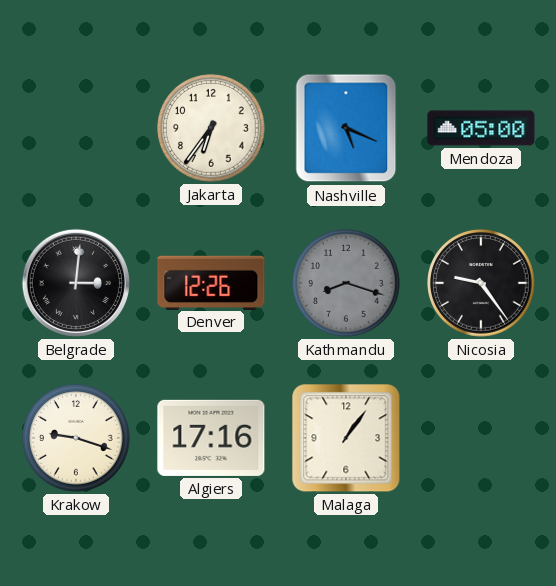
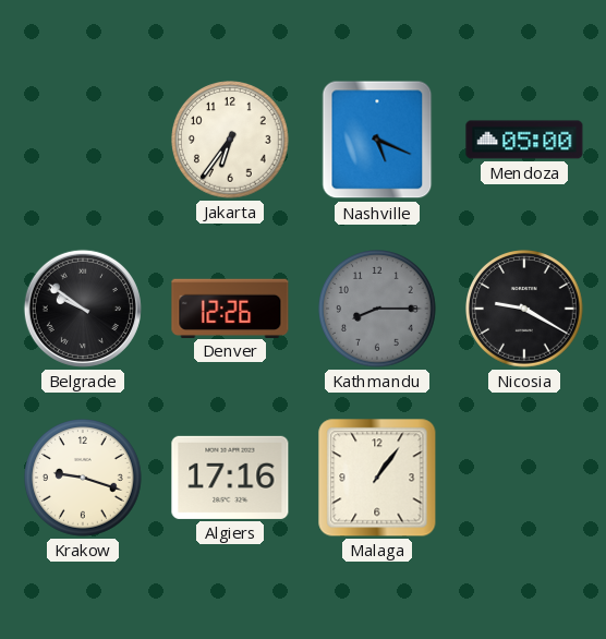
Belgrade: 3:01 -> 9:51
Kathmandu: 8:18 -> 8:15
Nicosia: 9:24 -> 9:20
